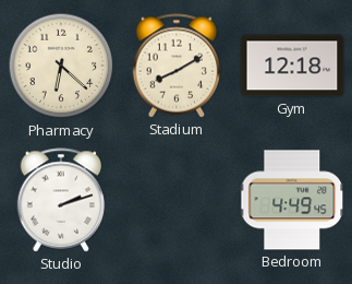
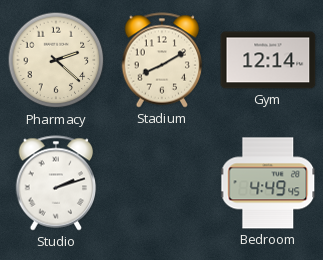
Pharmacy: 6:22 -> 2:22
Gym: 12:18 -> 12:14
